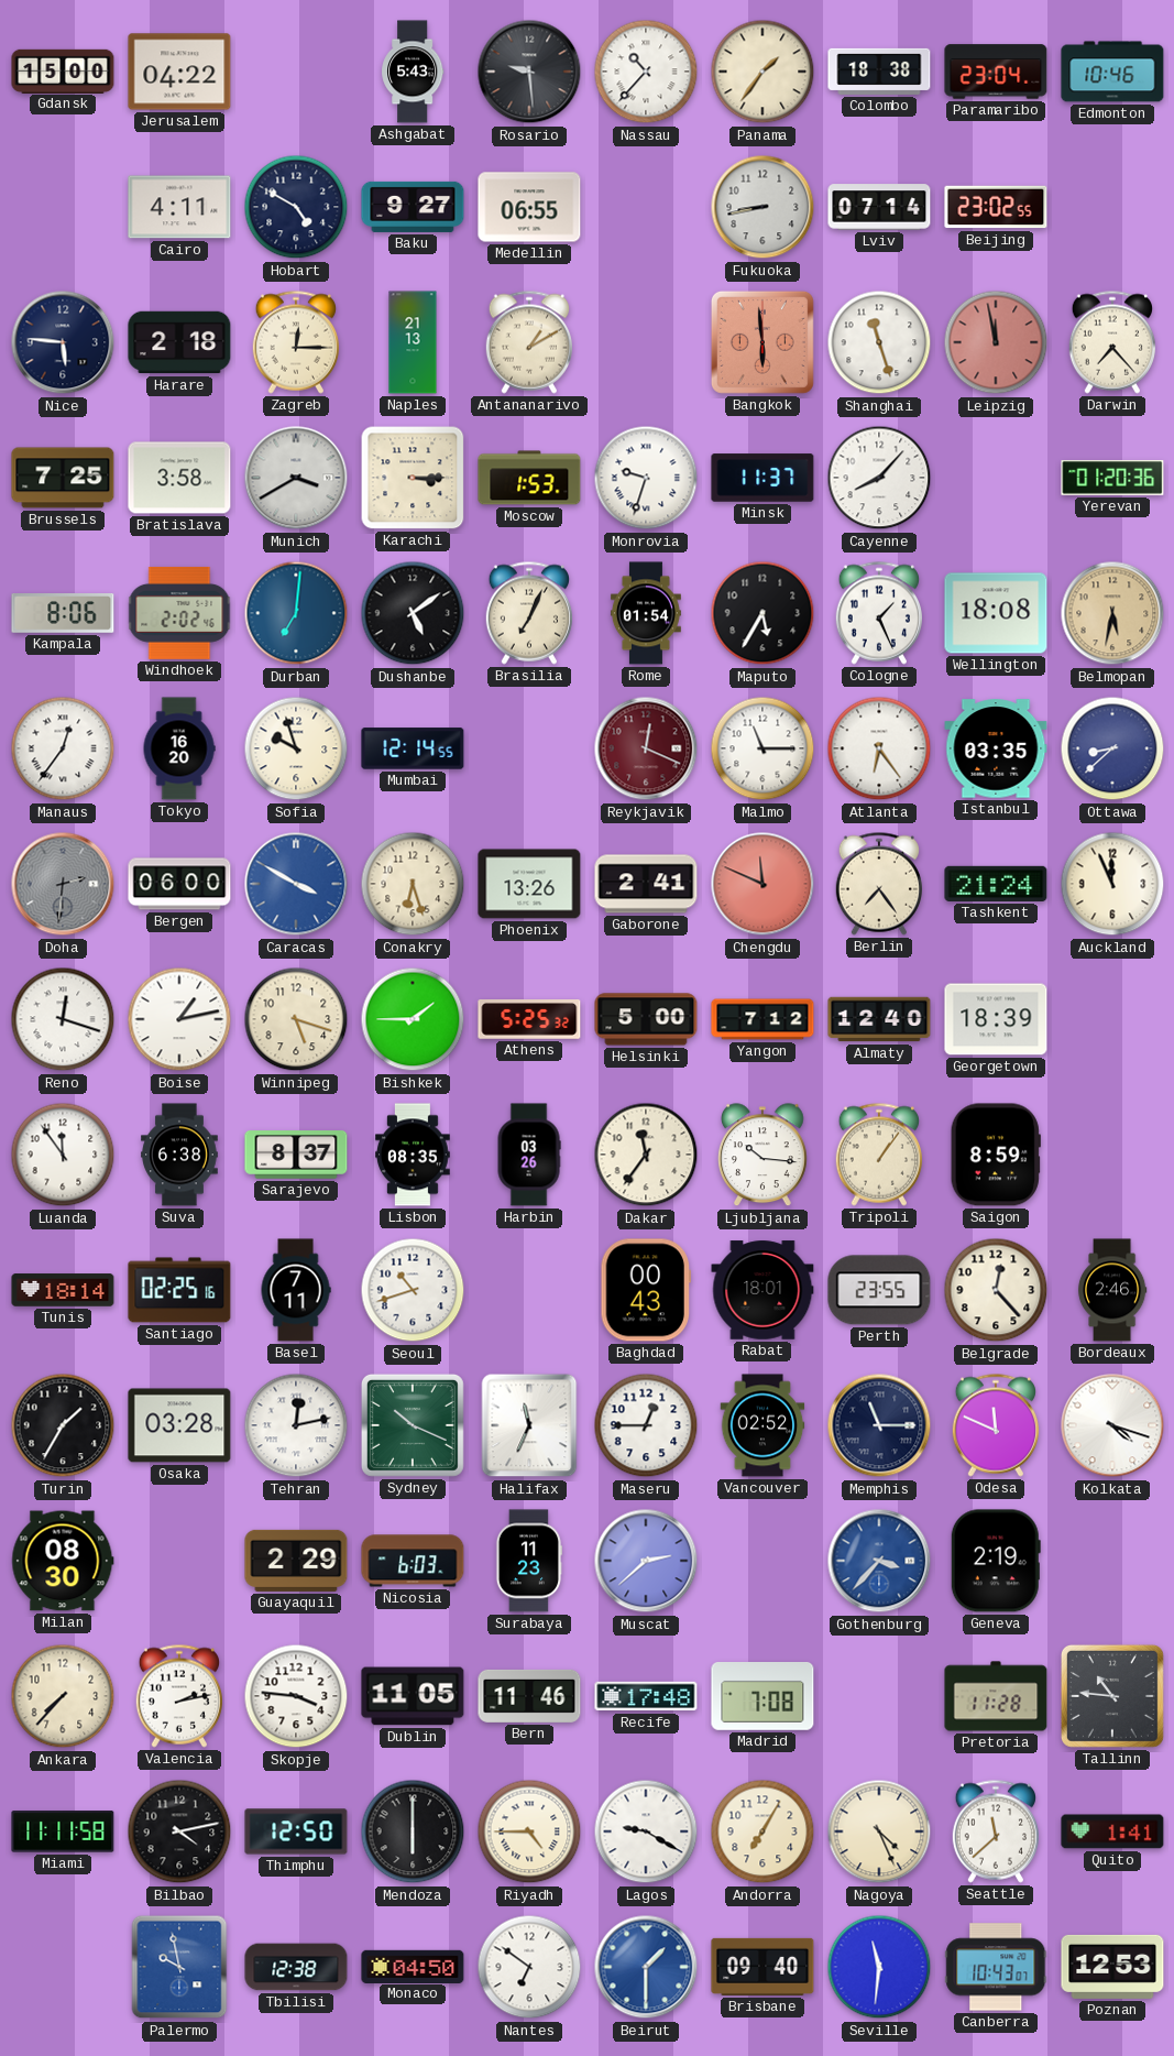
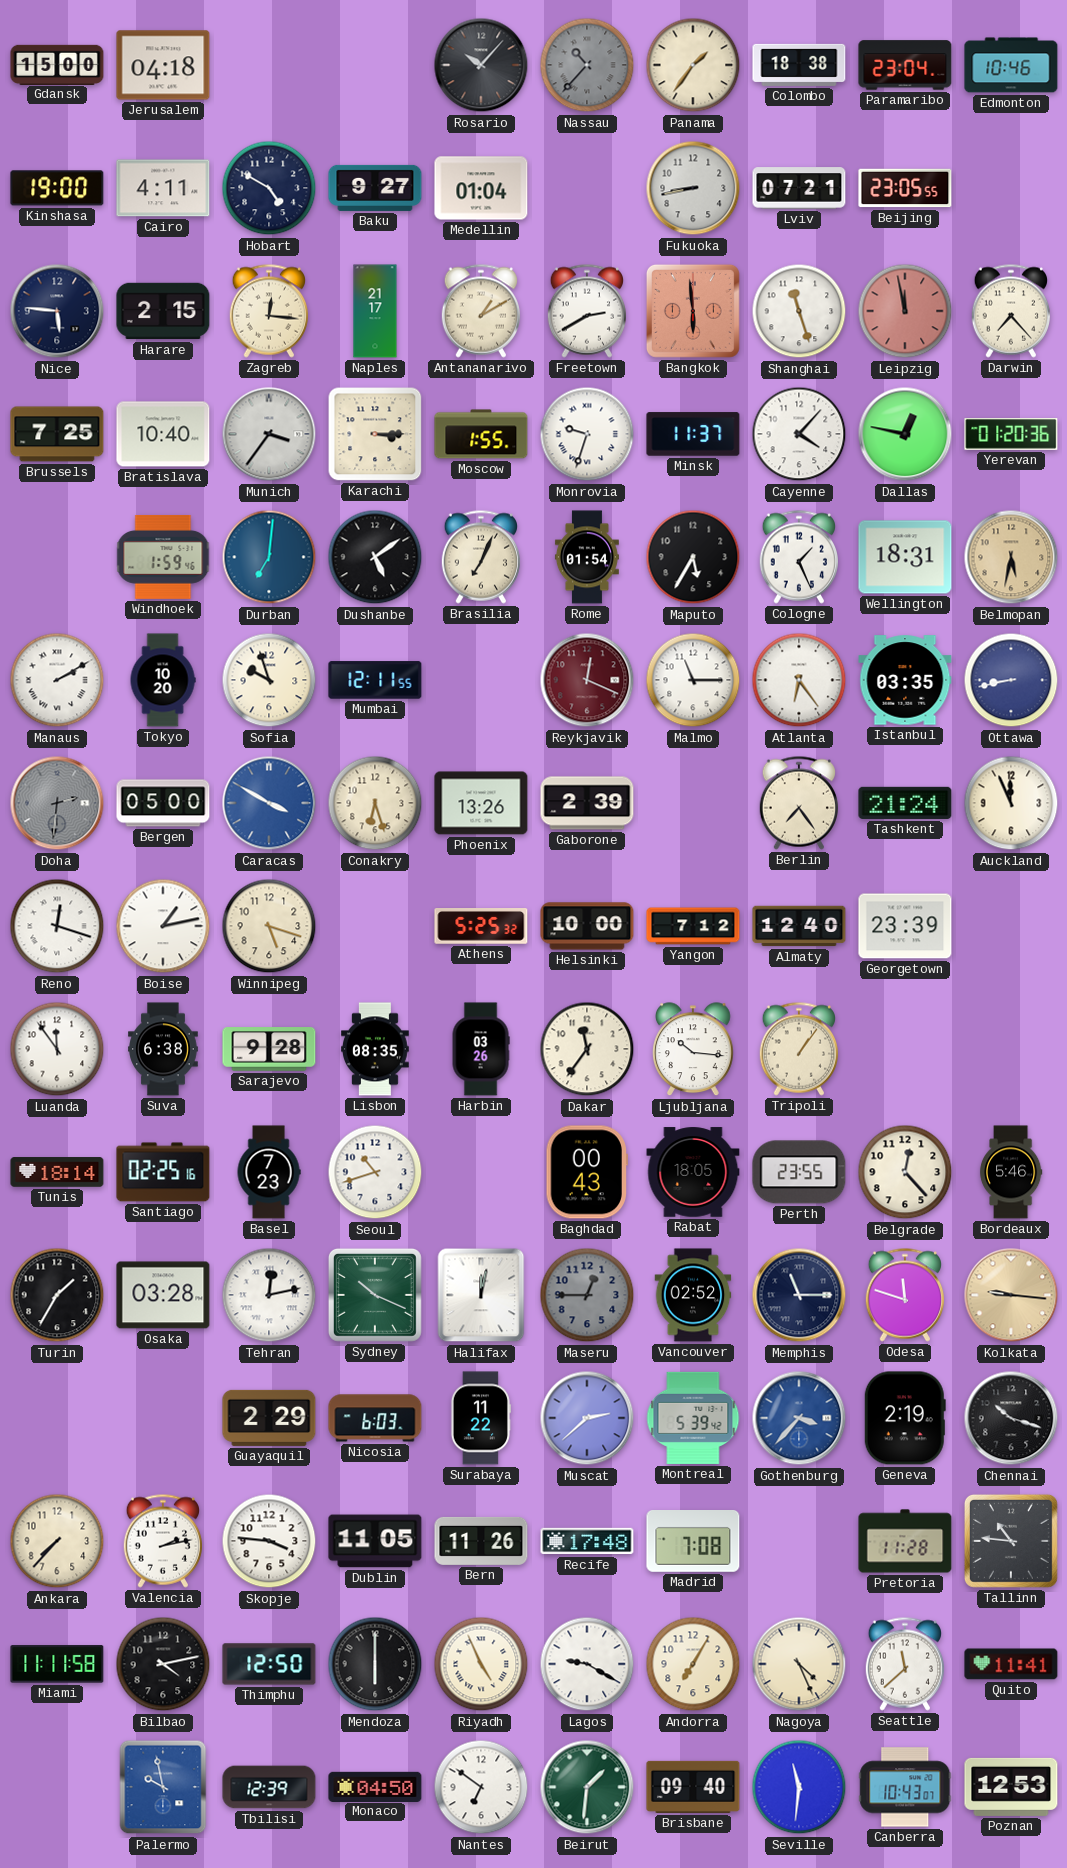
Jerusalem: 04:22 -> 04:18
Ashgabat: 5:43 -> none
Rosario: 9:29 -> 10:07
Nassau dial: white -> grey
Kinshasa: none -> 19:00
Medellin: 06:55 -> 01:04
Lviv: 07:14 -> 07:21
Beijing: 23:02 -> 23:05
Harare: 2:18 -> 2:15
Zagreb: 12:15 -> 12:16
Naples: 21:13 -> 21:17
Freetown: none -> 2:40
Bratislava: 3:58 -> 10:40
Munich: 3:40 -> 3:36
Moscow: 1:53 -> 1:55
Cayenne: 8:07 -> 4:07
Dallas: none -> 12:47
Kampala: 8:06 -> none
Windhoek: 2:02 -> 1:59
Wellington: 18:08 -> 18:31
Manaus: 12:36 -> 2:10
Tokyo: 16:20 -> 10:20
Mumbai: 12:14 -> 12:11
Ottawa: 8:38 -> 8:43
Bergen: 06:00 -> 05:00
Gaborone: 2:41 -> 2:39
Chengdu: 11:49 -> none
Bishkek: 1:45 -> none
Helsinki: 5:00 -> 10:00
Georgetown: 18:39 -> 23:39
Sarajevo: 8:37 -> 9:28
Saigon: 8:59 -> none
Basel: 7:11 -> 7:23
Rabat: 18:01 -> 18:05
Bordeaux: 2:46 -> 5:46
Halifax: 11:34 -> 12:02
Maseru dial: white -> grey
Odesa: 11:49 -> 11:48
Kolkata: 4:18 -> 9:16
Kolkata dial: white -> champagne
Milan: 08:30 -> none
Surabaya: 11:23 -> 11:22
Montreal: none -> 5:39
Chennai: none -> 10:18
Bern: 11:46 -> 11:26
Riyadh: 4:45 -> 4:56
Quito: 1:41 -> 11:41
Tbilisi: 12:38 -> 12:39
Beirut: 1:30 -> 1:31
Beirut dial: blue -> green
